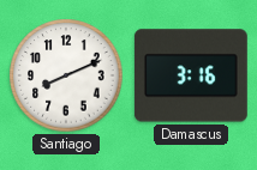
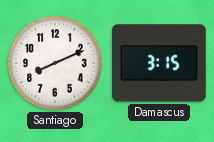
Damascus: 3:16 -> 3:15
